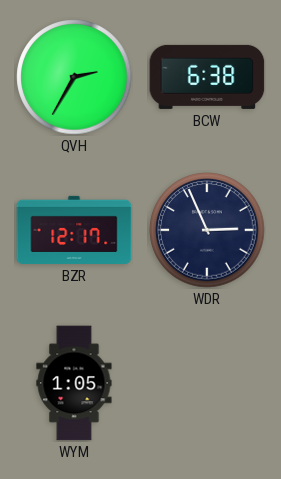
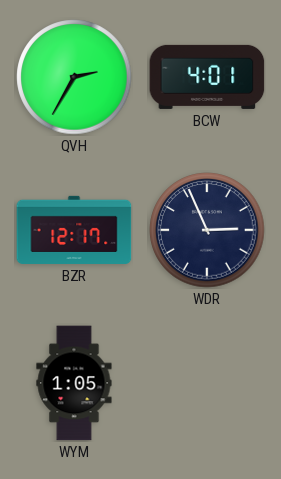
BCW: 6:38 -> 4:01
